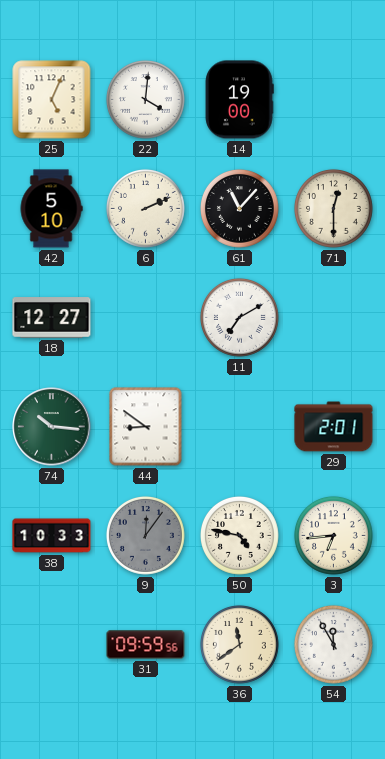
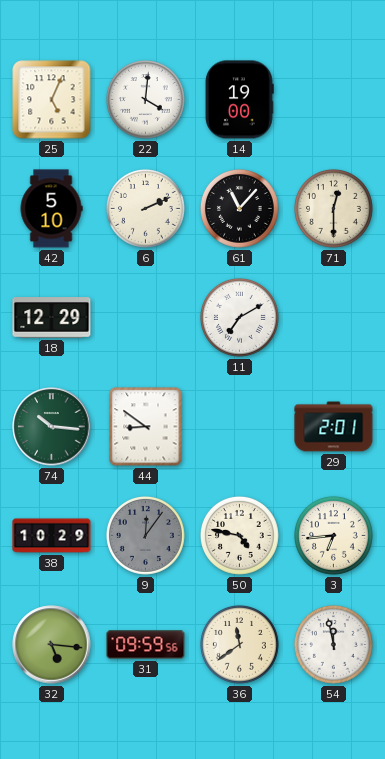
18: 12:27 -> 12:29
38: 10:33 -> 10:29
32: none -> 5:16
54: 11:55 -> 11:58
